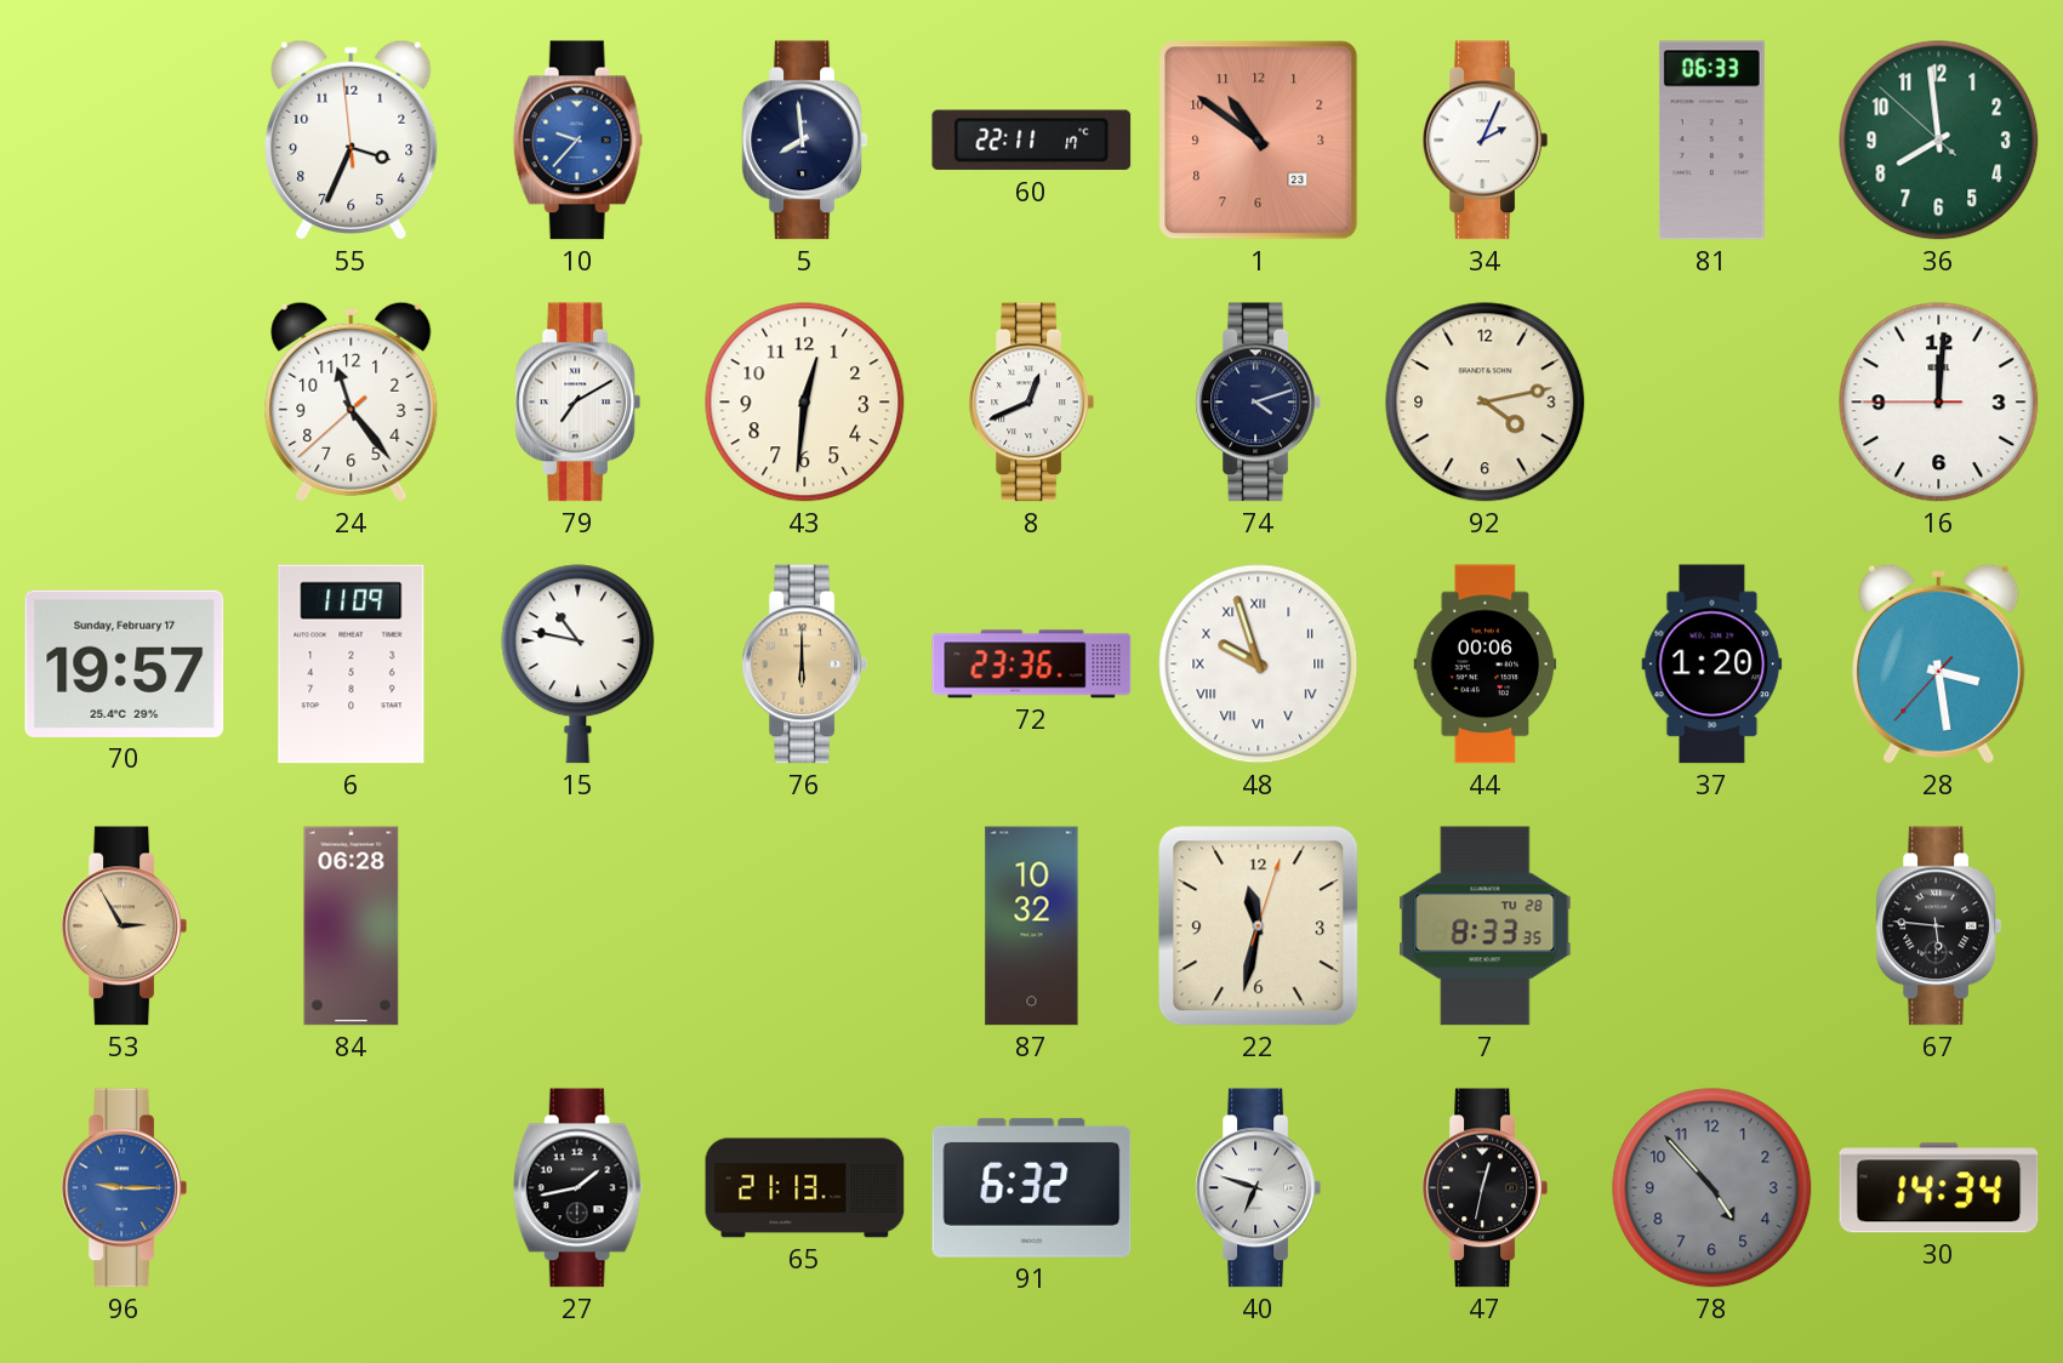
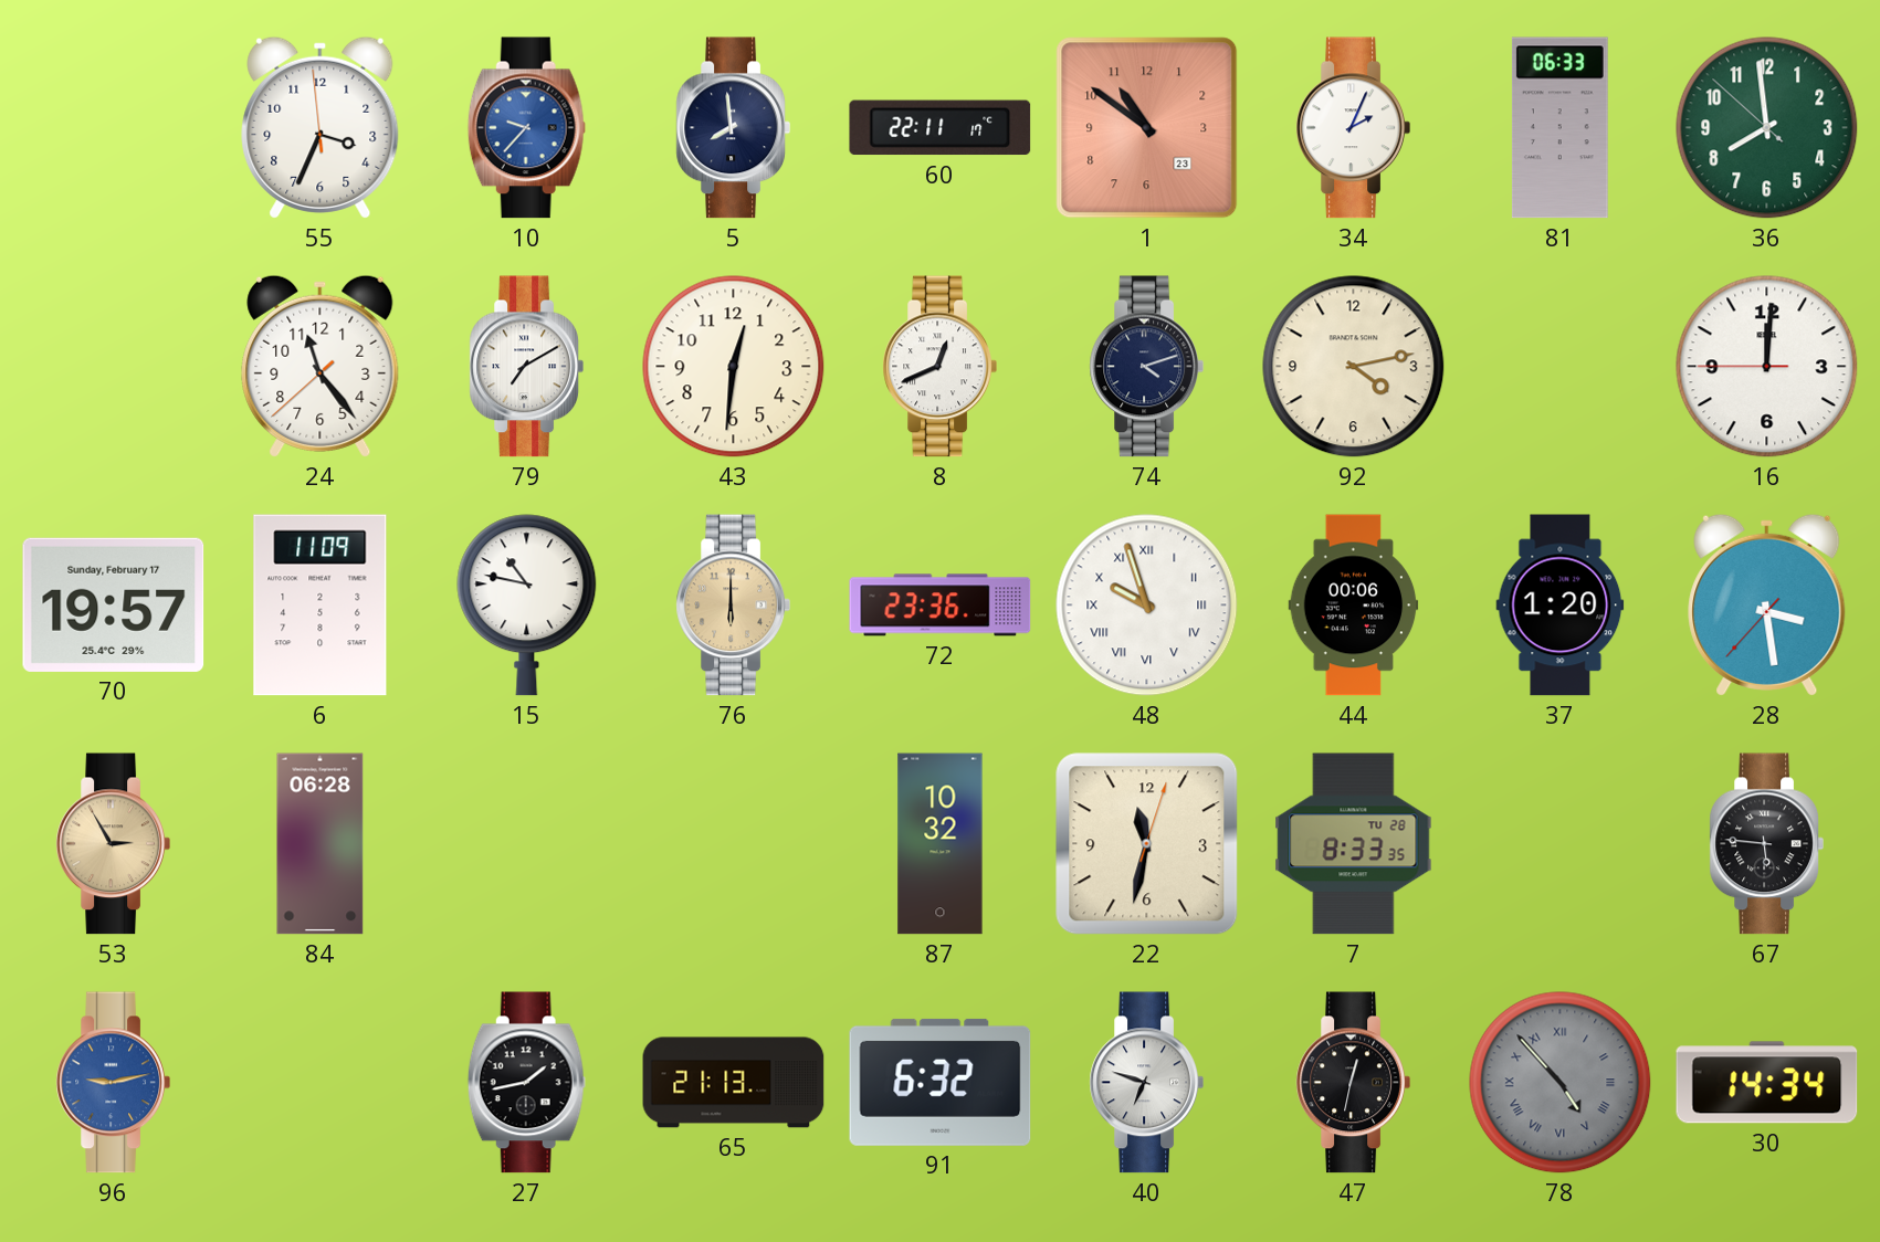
96: 9:15 -> 9:13
78 numerals: Arabic -> Roman
